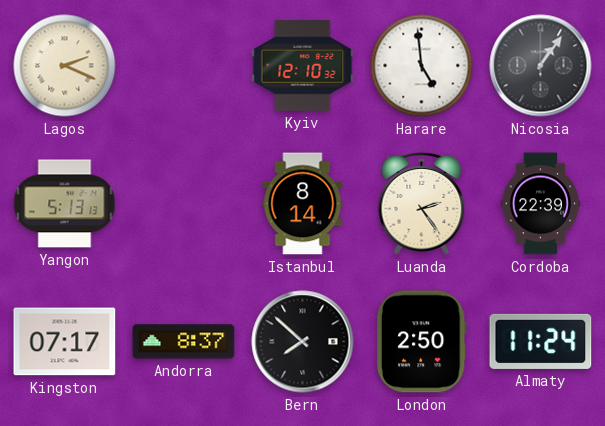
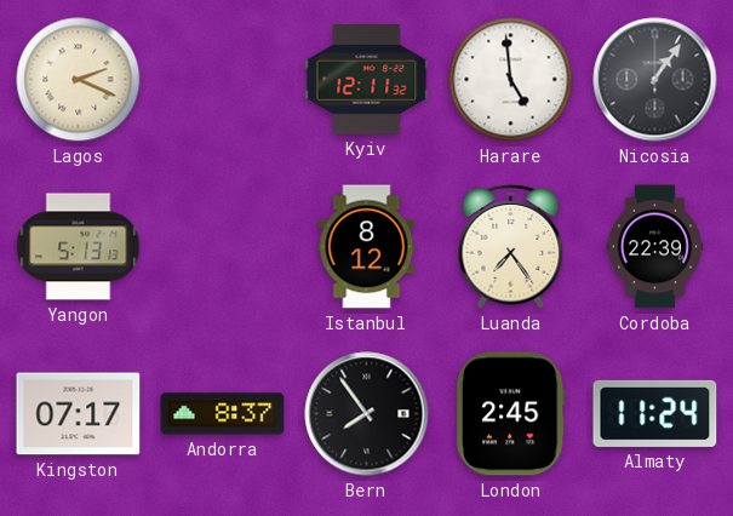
Kyiv: 12:10 -> 12:11
Istanbul: 8:14 -> 8:12
Luanda: 2:24 -> 7:24
Bern: 7:52 -> 7:54
London: 2:50 -> 2:45
